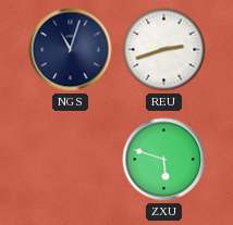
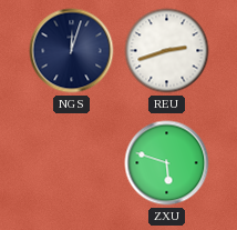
NGS: 11:03 -> 12:03
